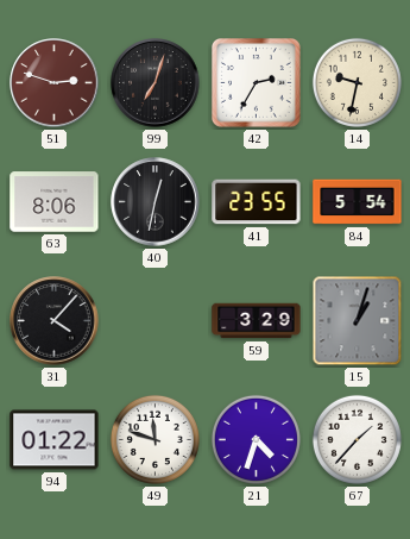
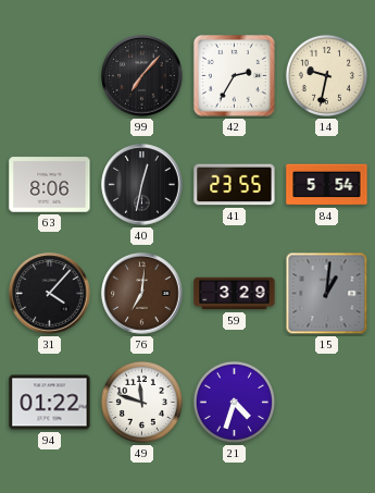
51: 2:48 -> none
99: 7:03 -> 7:07
76: none -> 7:01
15: 1:03 -> 1:01
67: 1:37 -> none
